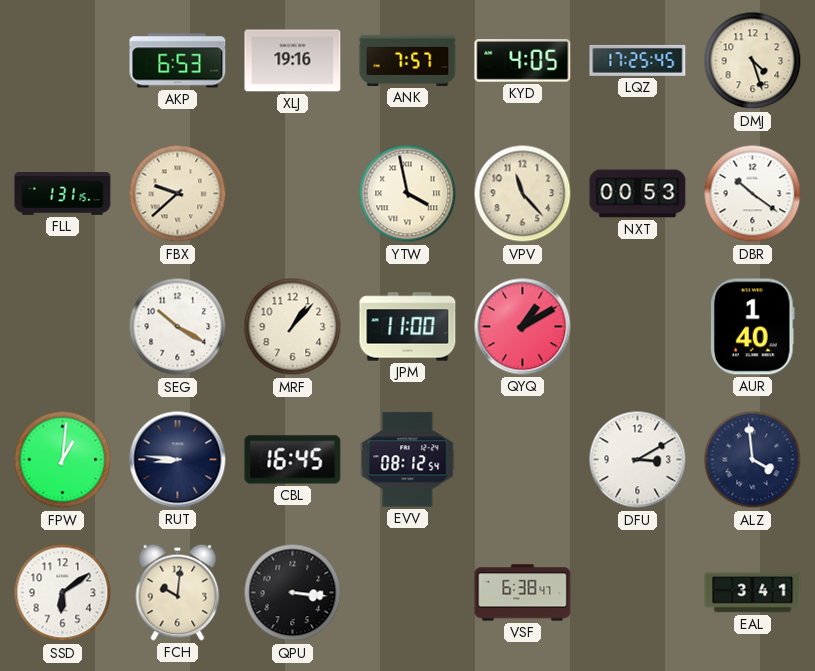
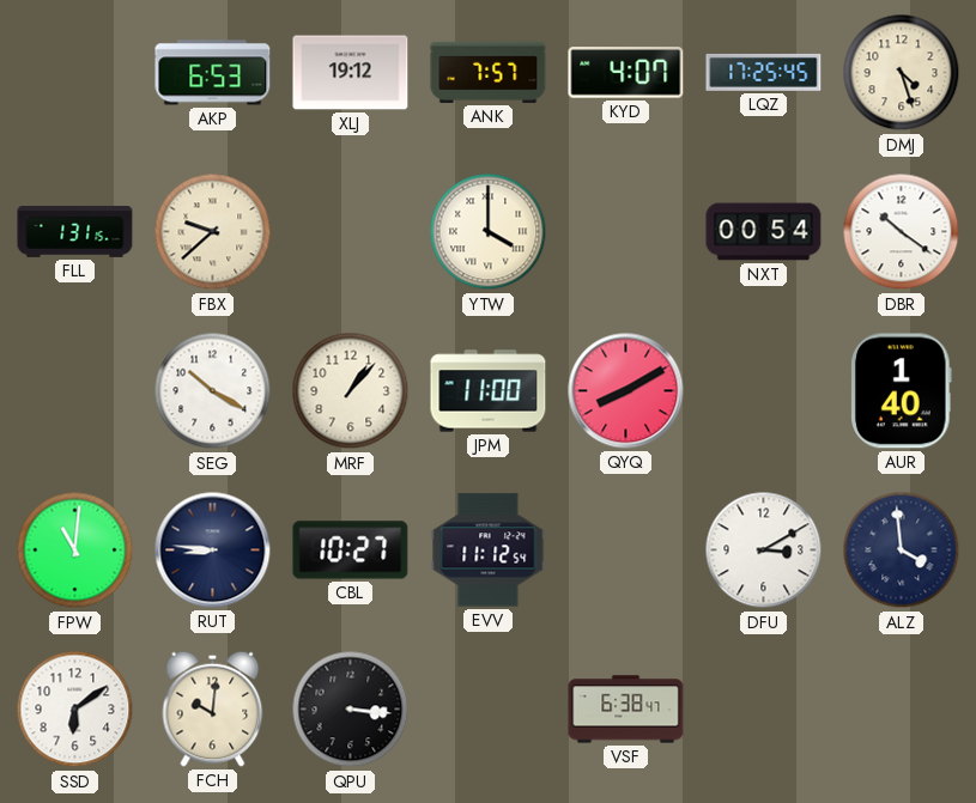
XLJ: 19:16 -> 19:12
KYD: 4:05 -> 4:07
YTW: 3:58 -> 4:00
VPV: 11:23 -> none
NXT: 00:53 -> 00:54
QYQ: 1:10 -> 8:10
FPW: 1:01 -> 11:01
CBL: 16:45 -> 10:27
EVV: 08:12 -> 11:12
EAL: 3:41 -> none
